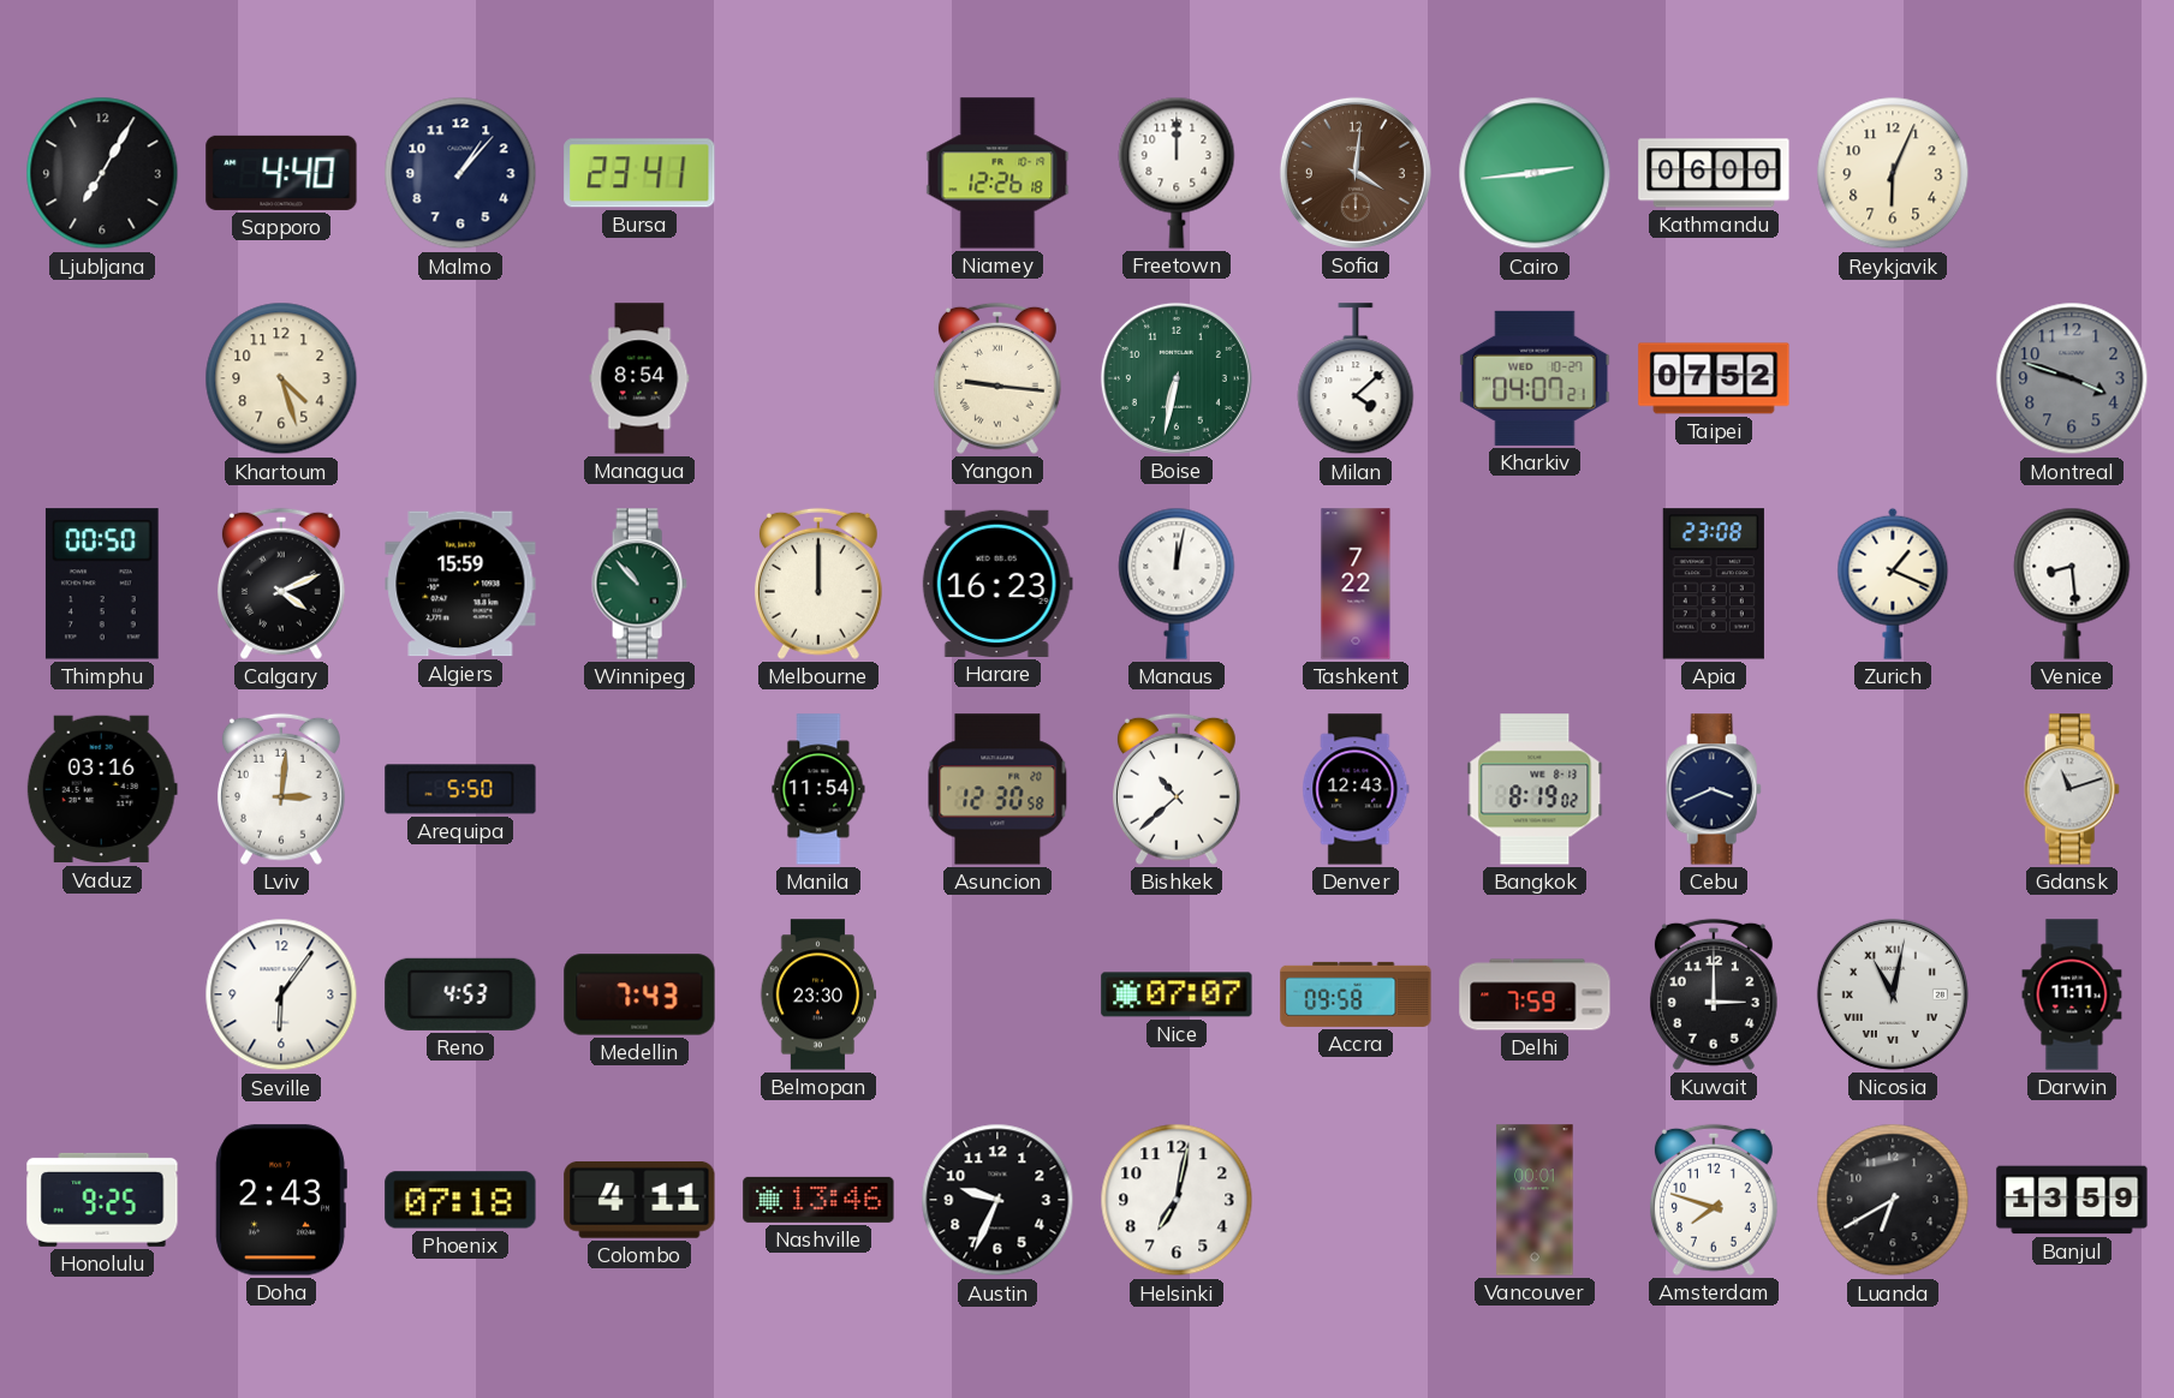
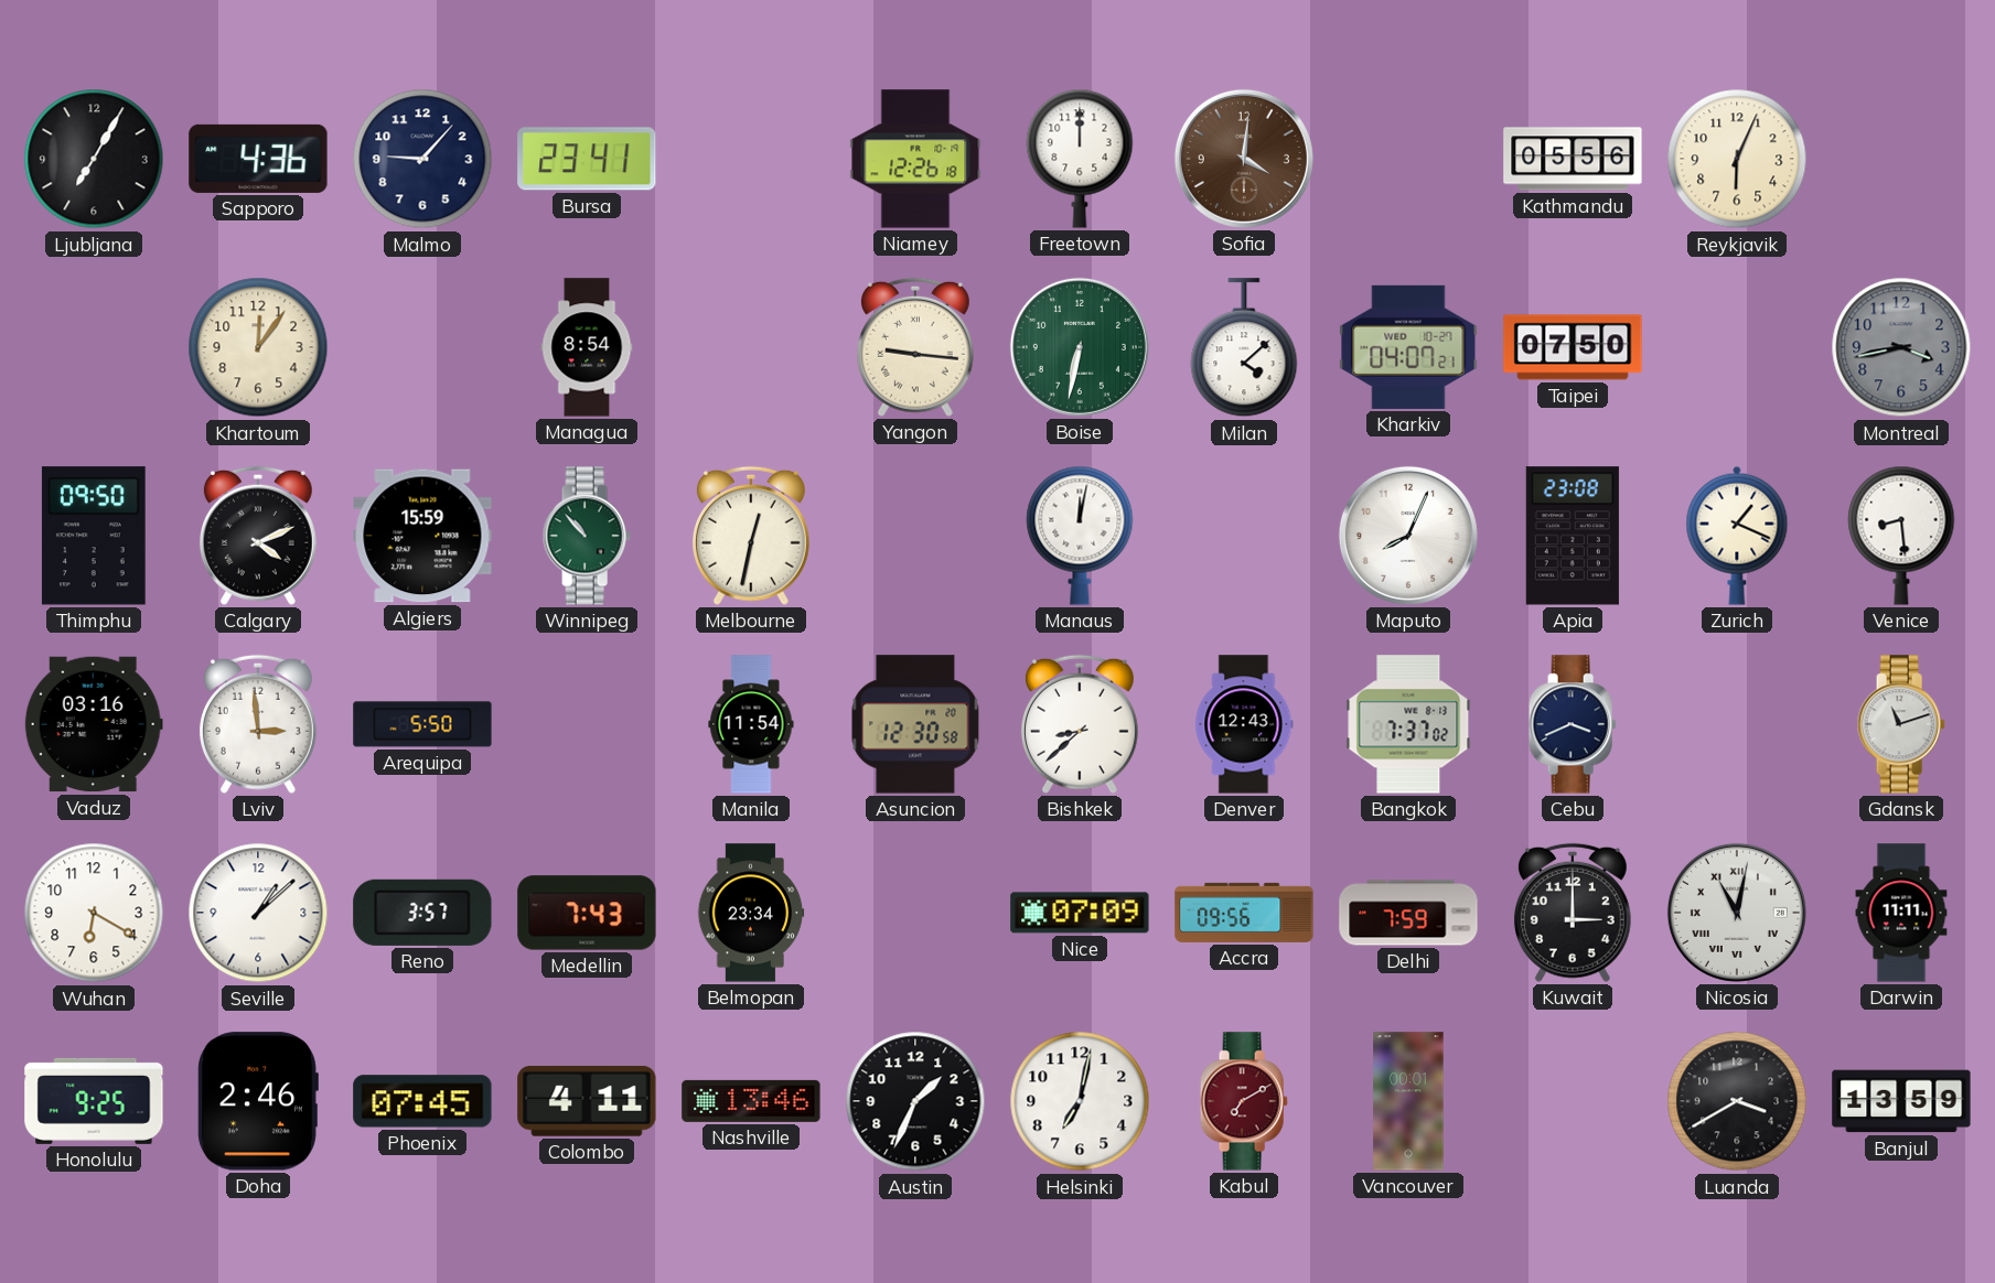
Sapporo: 4:40 -> 4:36
Malmo: 1:07 -> 9:07
Cairo: 2:44 -> none
Kathmandu: 06:00 -> 05:56
Khartoum: 4:27 -> 12:06
Taipei: 07:52 -> 07:50
Montreal: 3:48 -> 3:43
Thimphu: 00:50 -> 09:50
Melbourne: 12:00 -> 12:32
Harare: 16:23 -> none
Tashkent: 7:22 -> none
Maputo: none -> 8:04
Lviv: 3:01 -> 2:59
Bishkek: 10:38 -> 8:38
Bangkok: 8:19 -> 7:37
Wuhan: none -> 6:20
Seville: 6:06 -> 1:08
Reno: 4:53 -> 3:57
Belmopan: 23:30 -> 23:34
Nice: 07:07 -> 07:09
Accra: 09:58 -> 09:56
Doha: 2:43 -> 2:46
Phoenix: 07:18 -> 07:45
Austin: 9:34 -> 1:34
Kabul: none -> 7:10
Amsterdam: 7:48 -> none
Luanda: 6:40 -> 3:40
